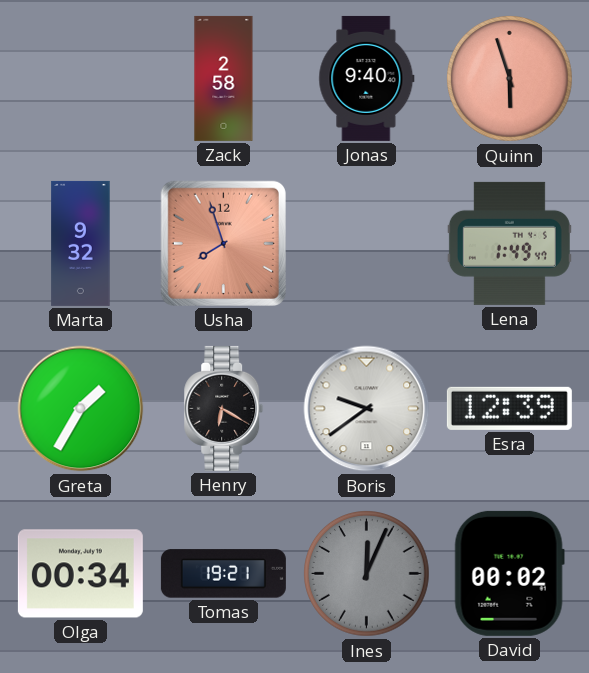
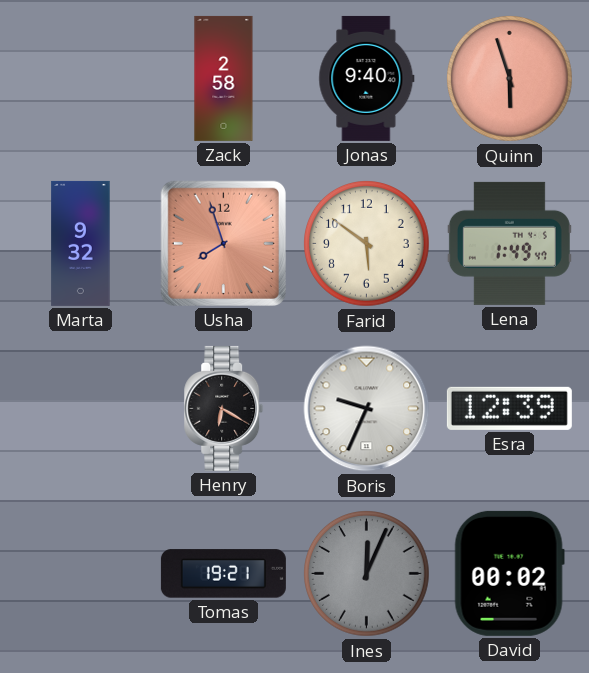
Farid: none -> 5:51
Greta: 1:35 -> none
Boris: 9:39 -> 9:34
Olga: 00:34 -> none
